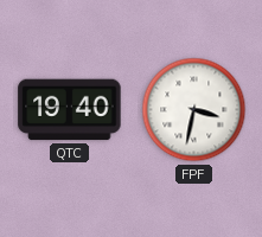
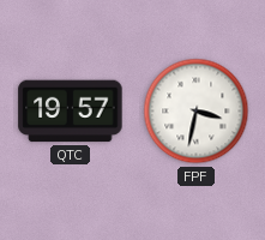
QTC: 19:40 -> 19:57
